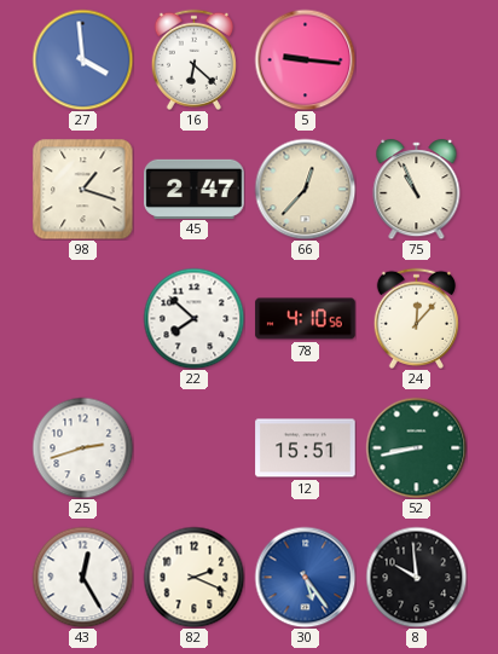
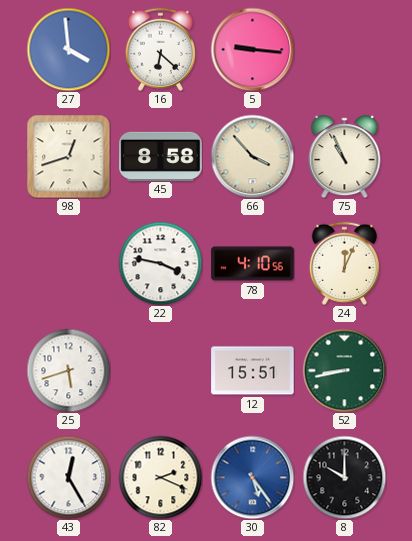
98: 1:18 -> 12:42
45: 2:47 -> 8:58
66: 12:37 -> 3:53
22: 7:52 -> 3:47
24: 12:07 -> 12:04
25: 2:42 -> 5:42
8: 9:59 -> 10:00
